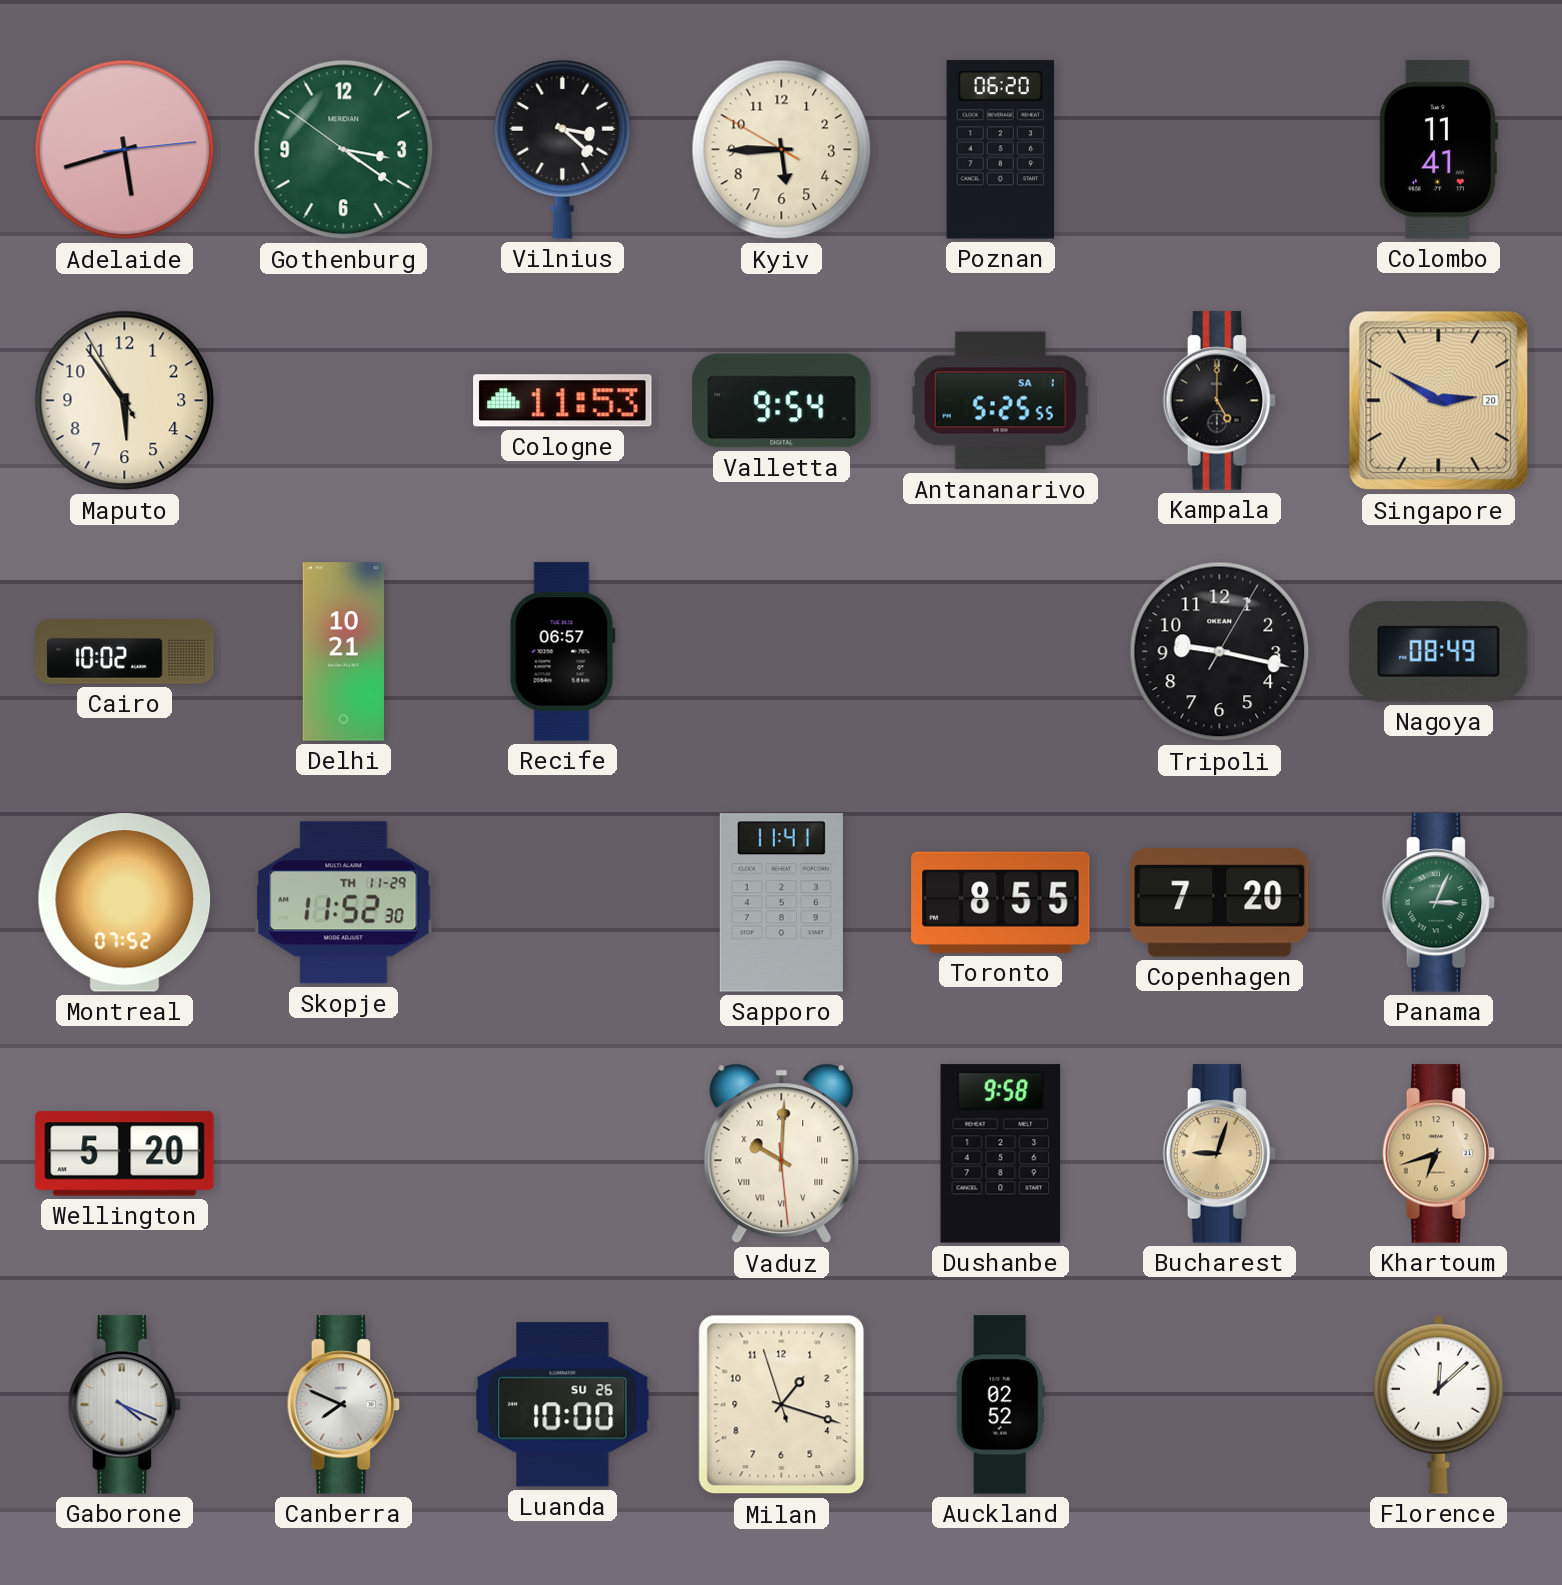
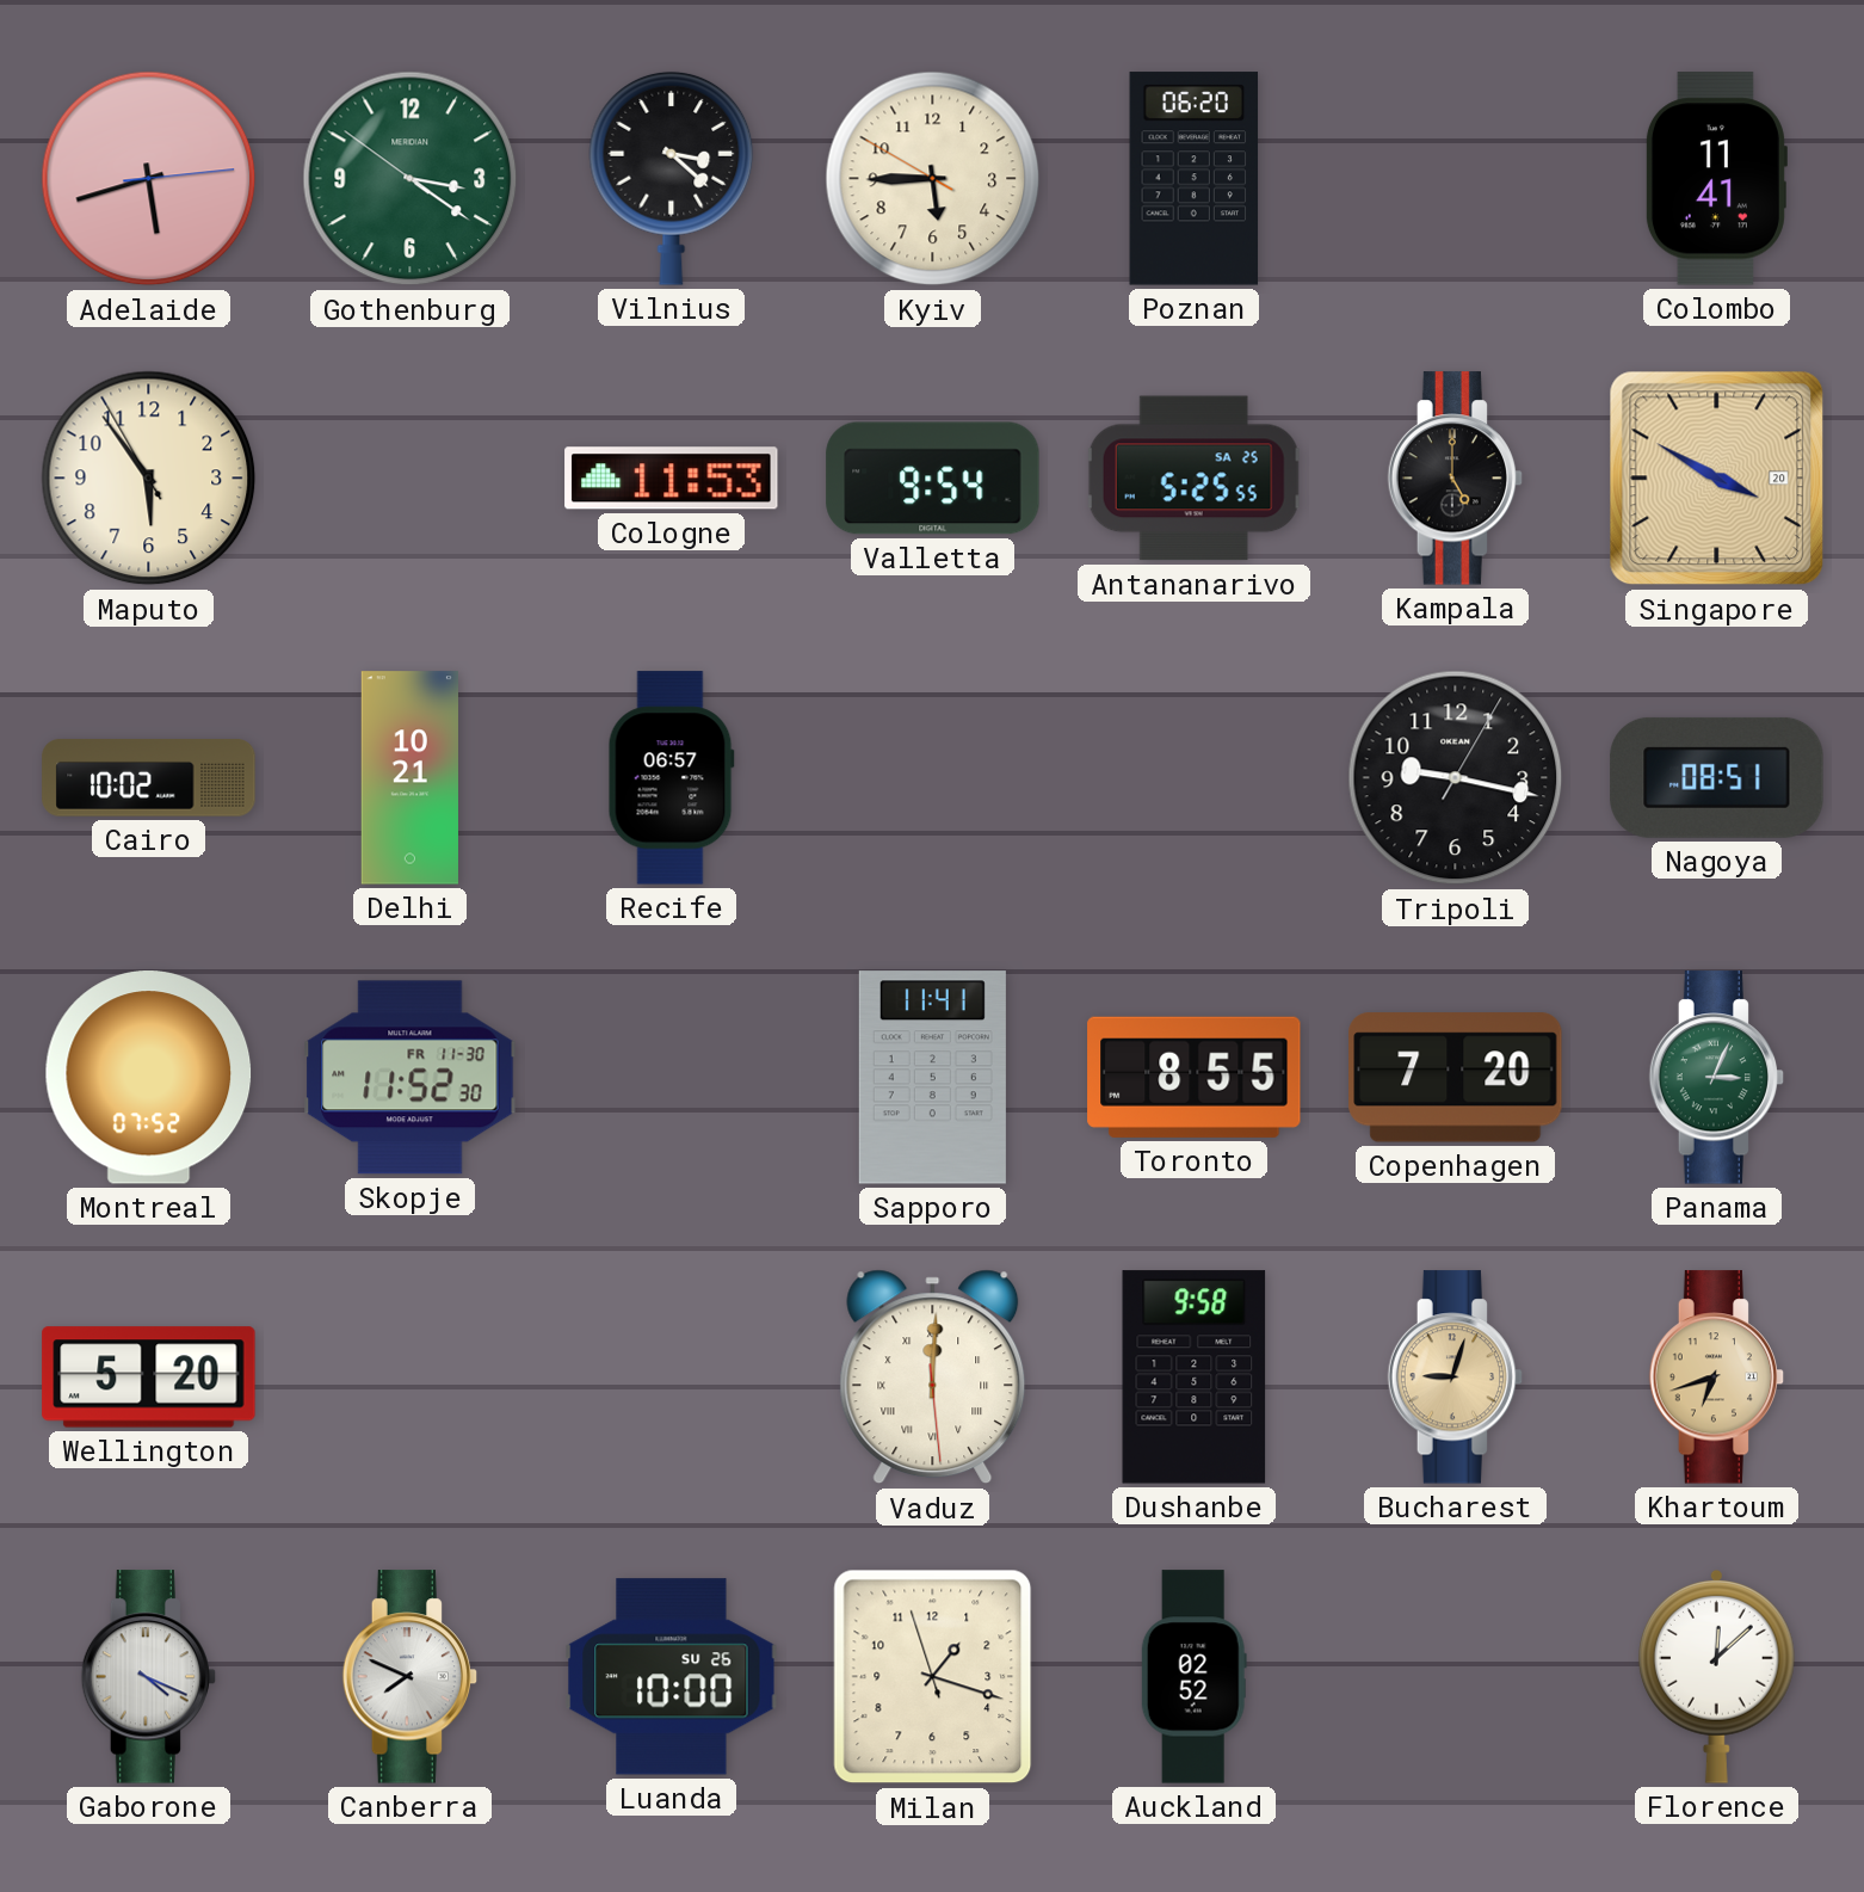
Antananarivo date: SA 1 -> SA 25
Singapore: 2:50 -> 3:50
Nagoya: 08:49 -> 08:51
Skopje date: TH 11-29 -> FR 11-30
Vaduz: 10:00 -> 12:00
